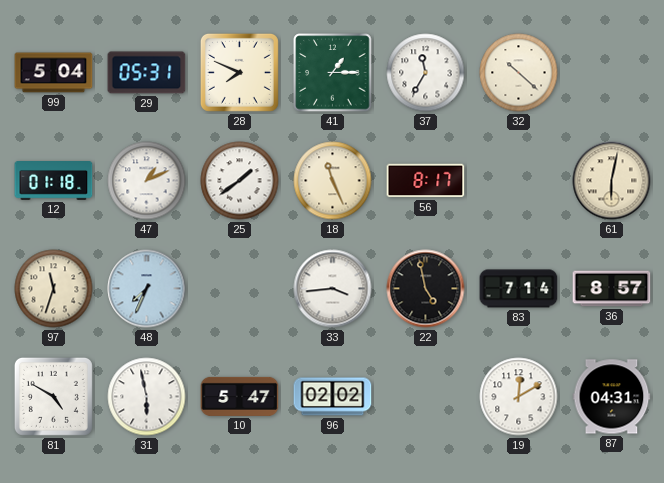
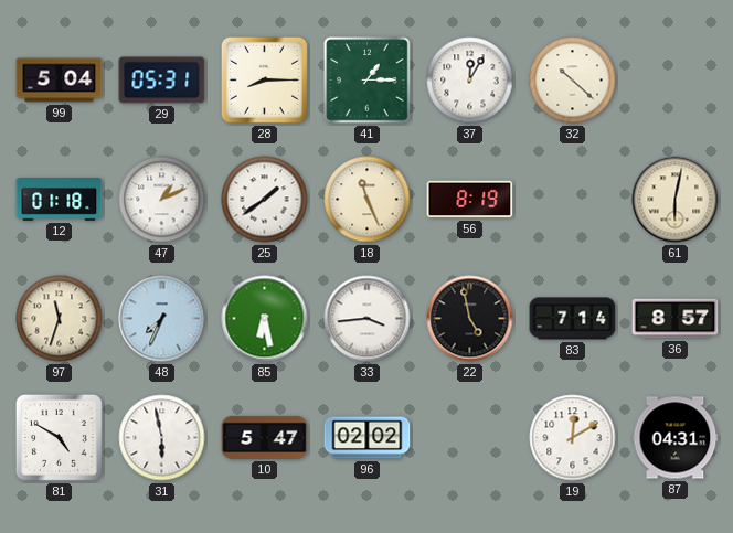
28: 7:49 -> 8:15
37: 11:35 -> 12:05
56: 8:17 -> 8:19
85: none -> 6:28
